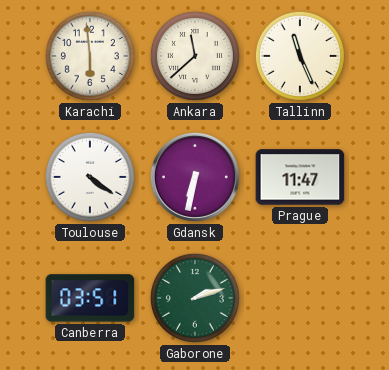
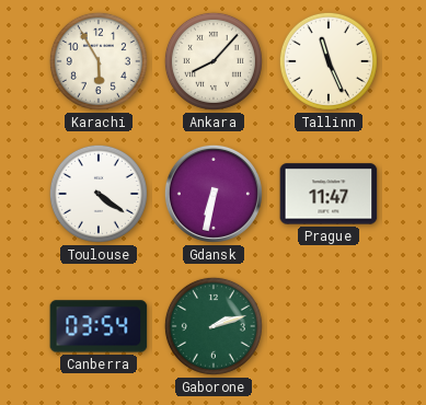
Karachi: 5:59 -> 5:55
Ankara: 11:38 -> 8:07
Canberra: 03:51 -> 03:54
